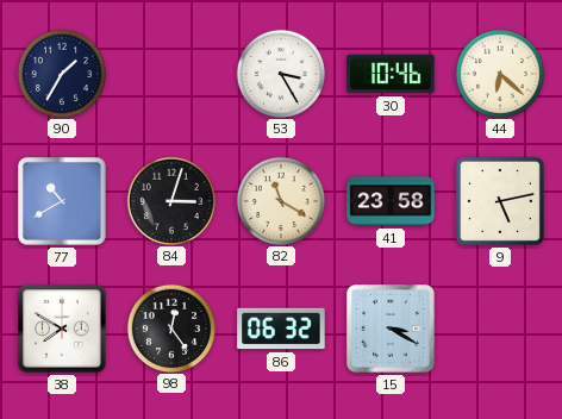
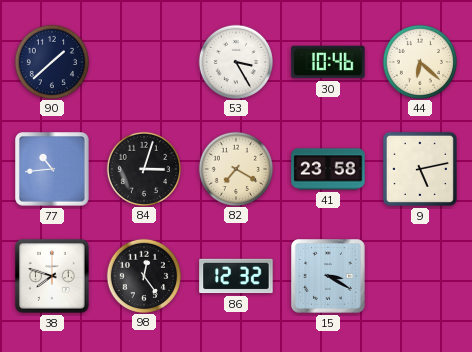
90: 1:35 -> 1:38
77: 10:40 -> 10:44
82: 11:20 -> 7:20
38: 7:50 -> 7:48
86: 06:32 -> 12:32
